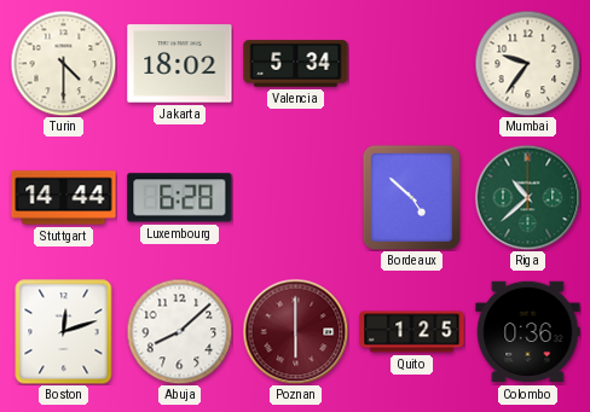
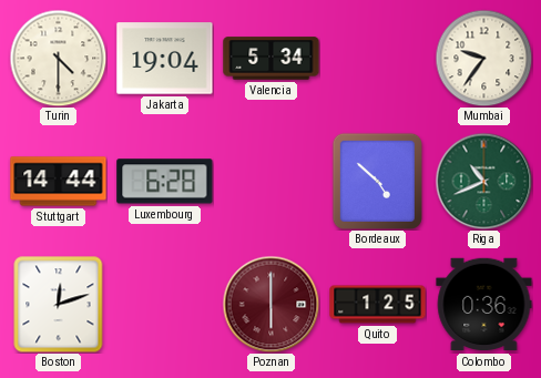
Jakarta: 18:02 -> 19:04
Riga: 10:38 -> 10:41
Abuja: 8:08 -> none
